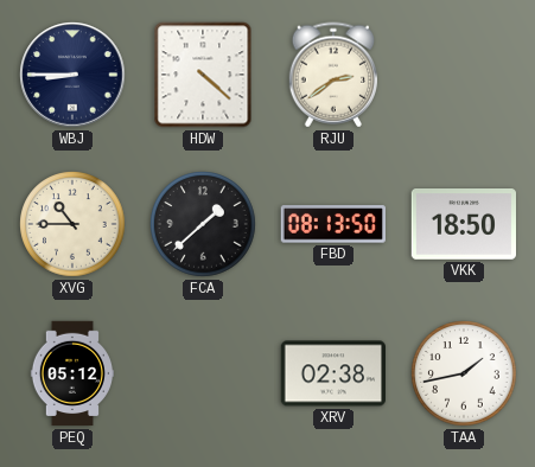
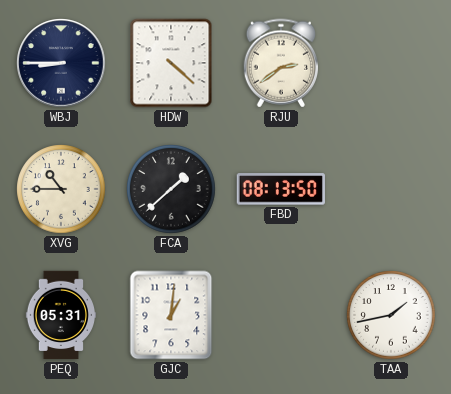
VKK: 18:50 -> none
PEQ: 05:12 -> 05:31
GJC: none -> 1:01
XRV: 02:38 -> none
